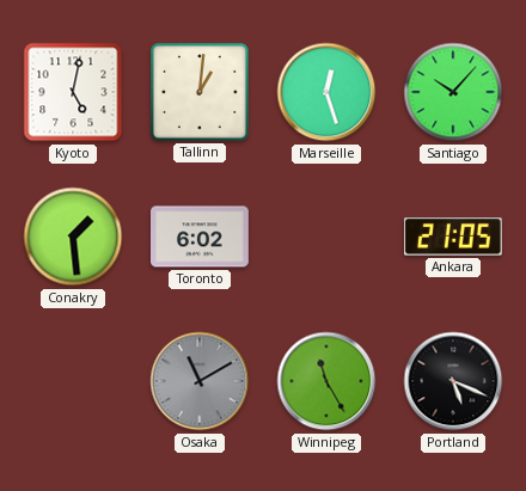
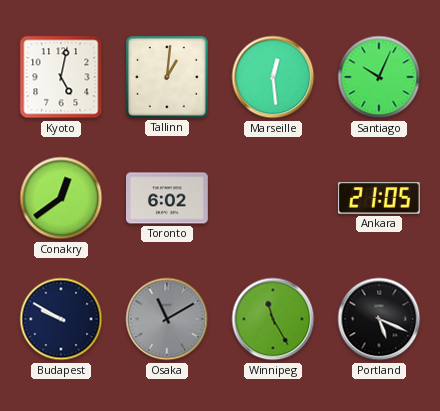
Marseille: 12:27 -> 12:29
Santiago: 10:07 -> 10:04
Conakry: 1:29 -> 12:39
Budapest: none -> 9:50
